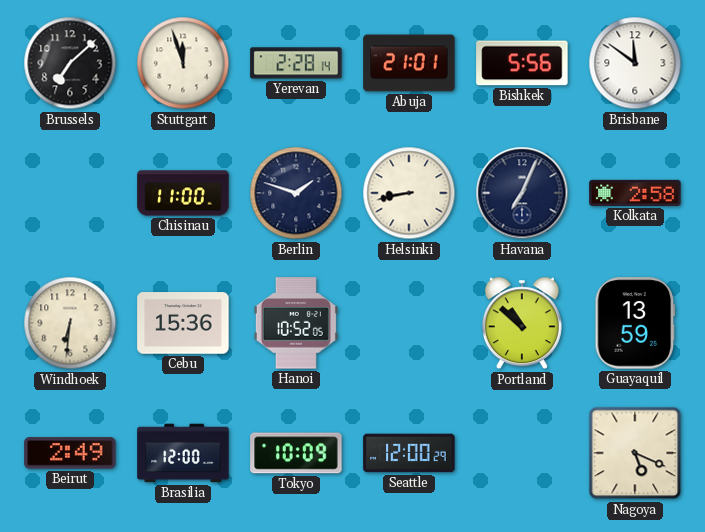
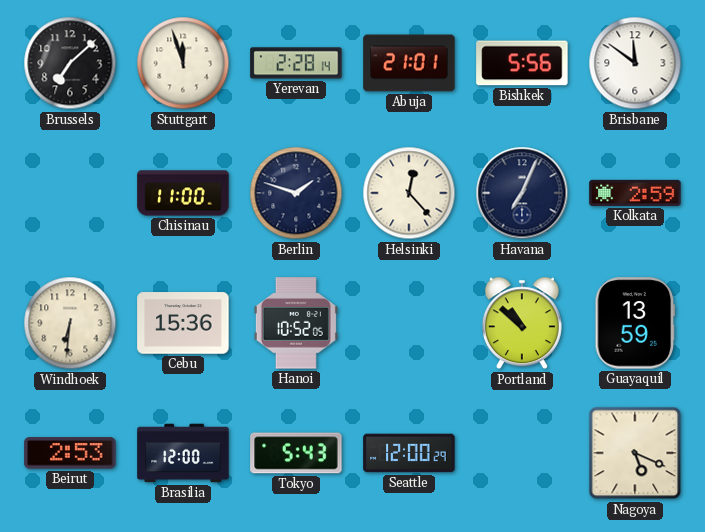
Helsinki: 8:43 -> 12:23
Kolkata: 2:58 -> 2:59
Beirut: 2:49 -> 2:53
Tokyo: 10:09 -> 5:43
